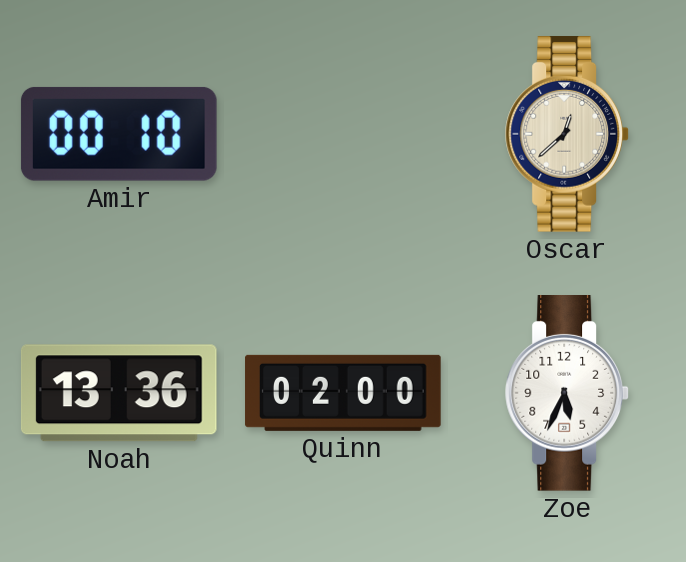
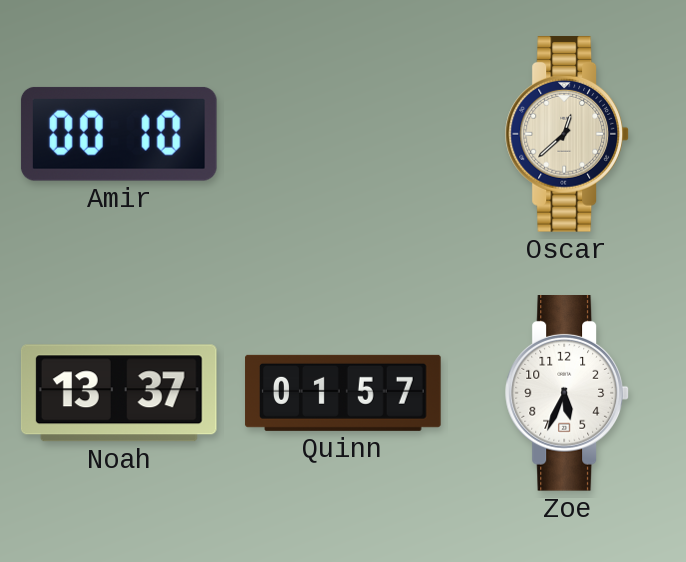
Noah: 13:36 -> 13:37
Quinn: 02:00 -> 01:57
